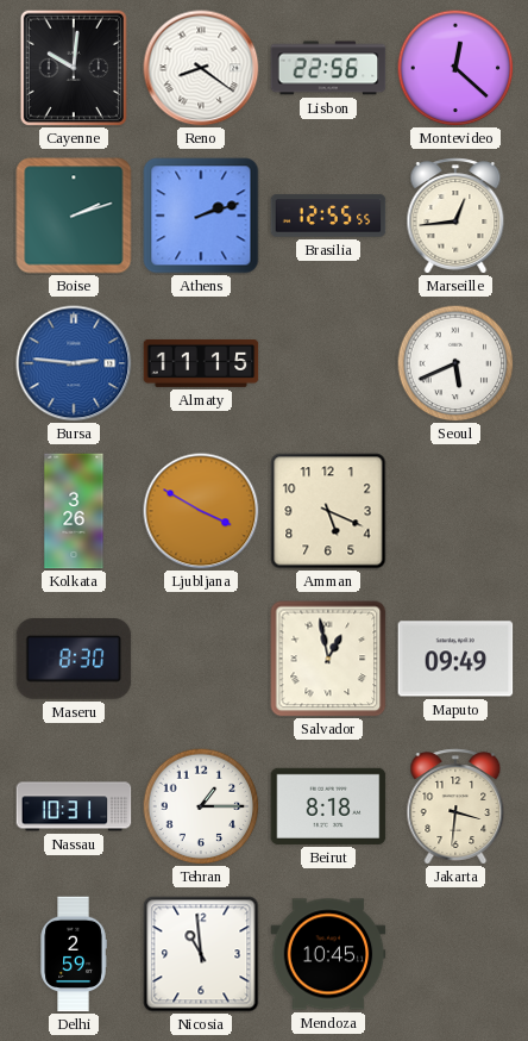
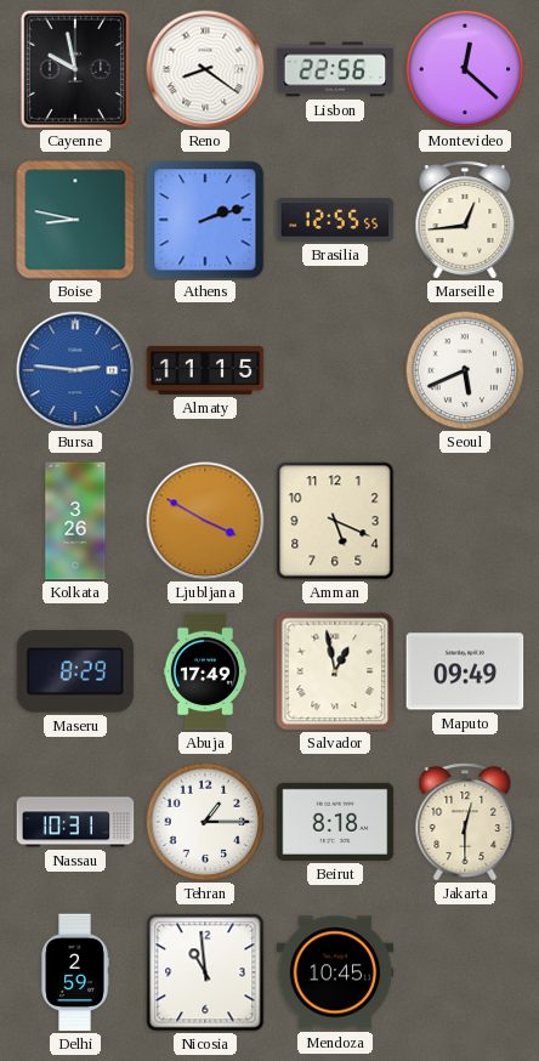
Cayenne: 10:01 -> 9:58
Boise: 2:12 -> 8:47
Maseru: 8:30 -> 8:29
Abuja: none -> 17:49
Jakarta: 3:31 -> 12:30
